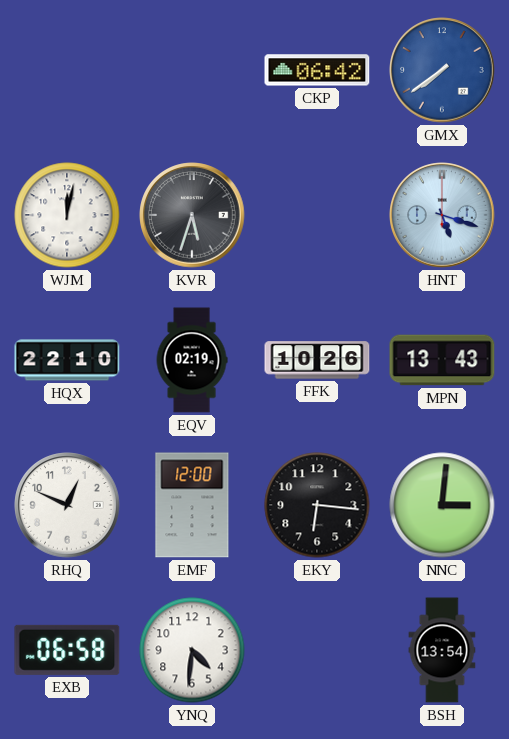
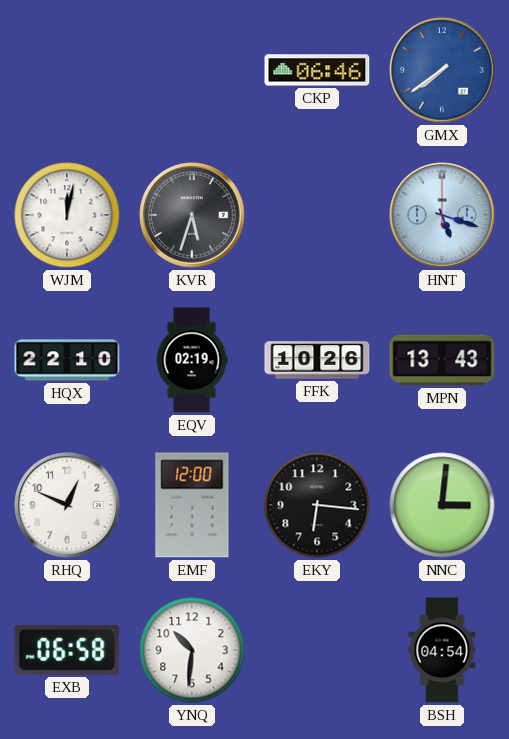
CKP: 06:42 -> 06:46
YNQ: 4:31 -> 10:31
BSH: 13:54 -> 04:54
